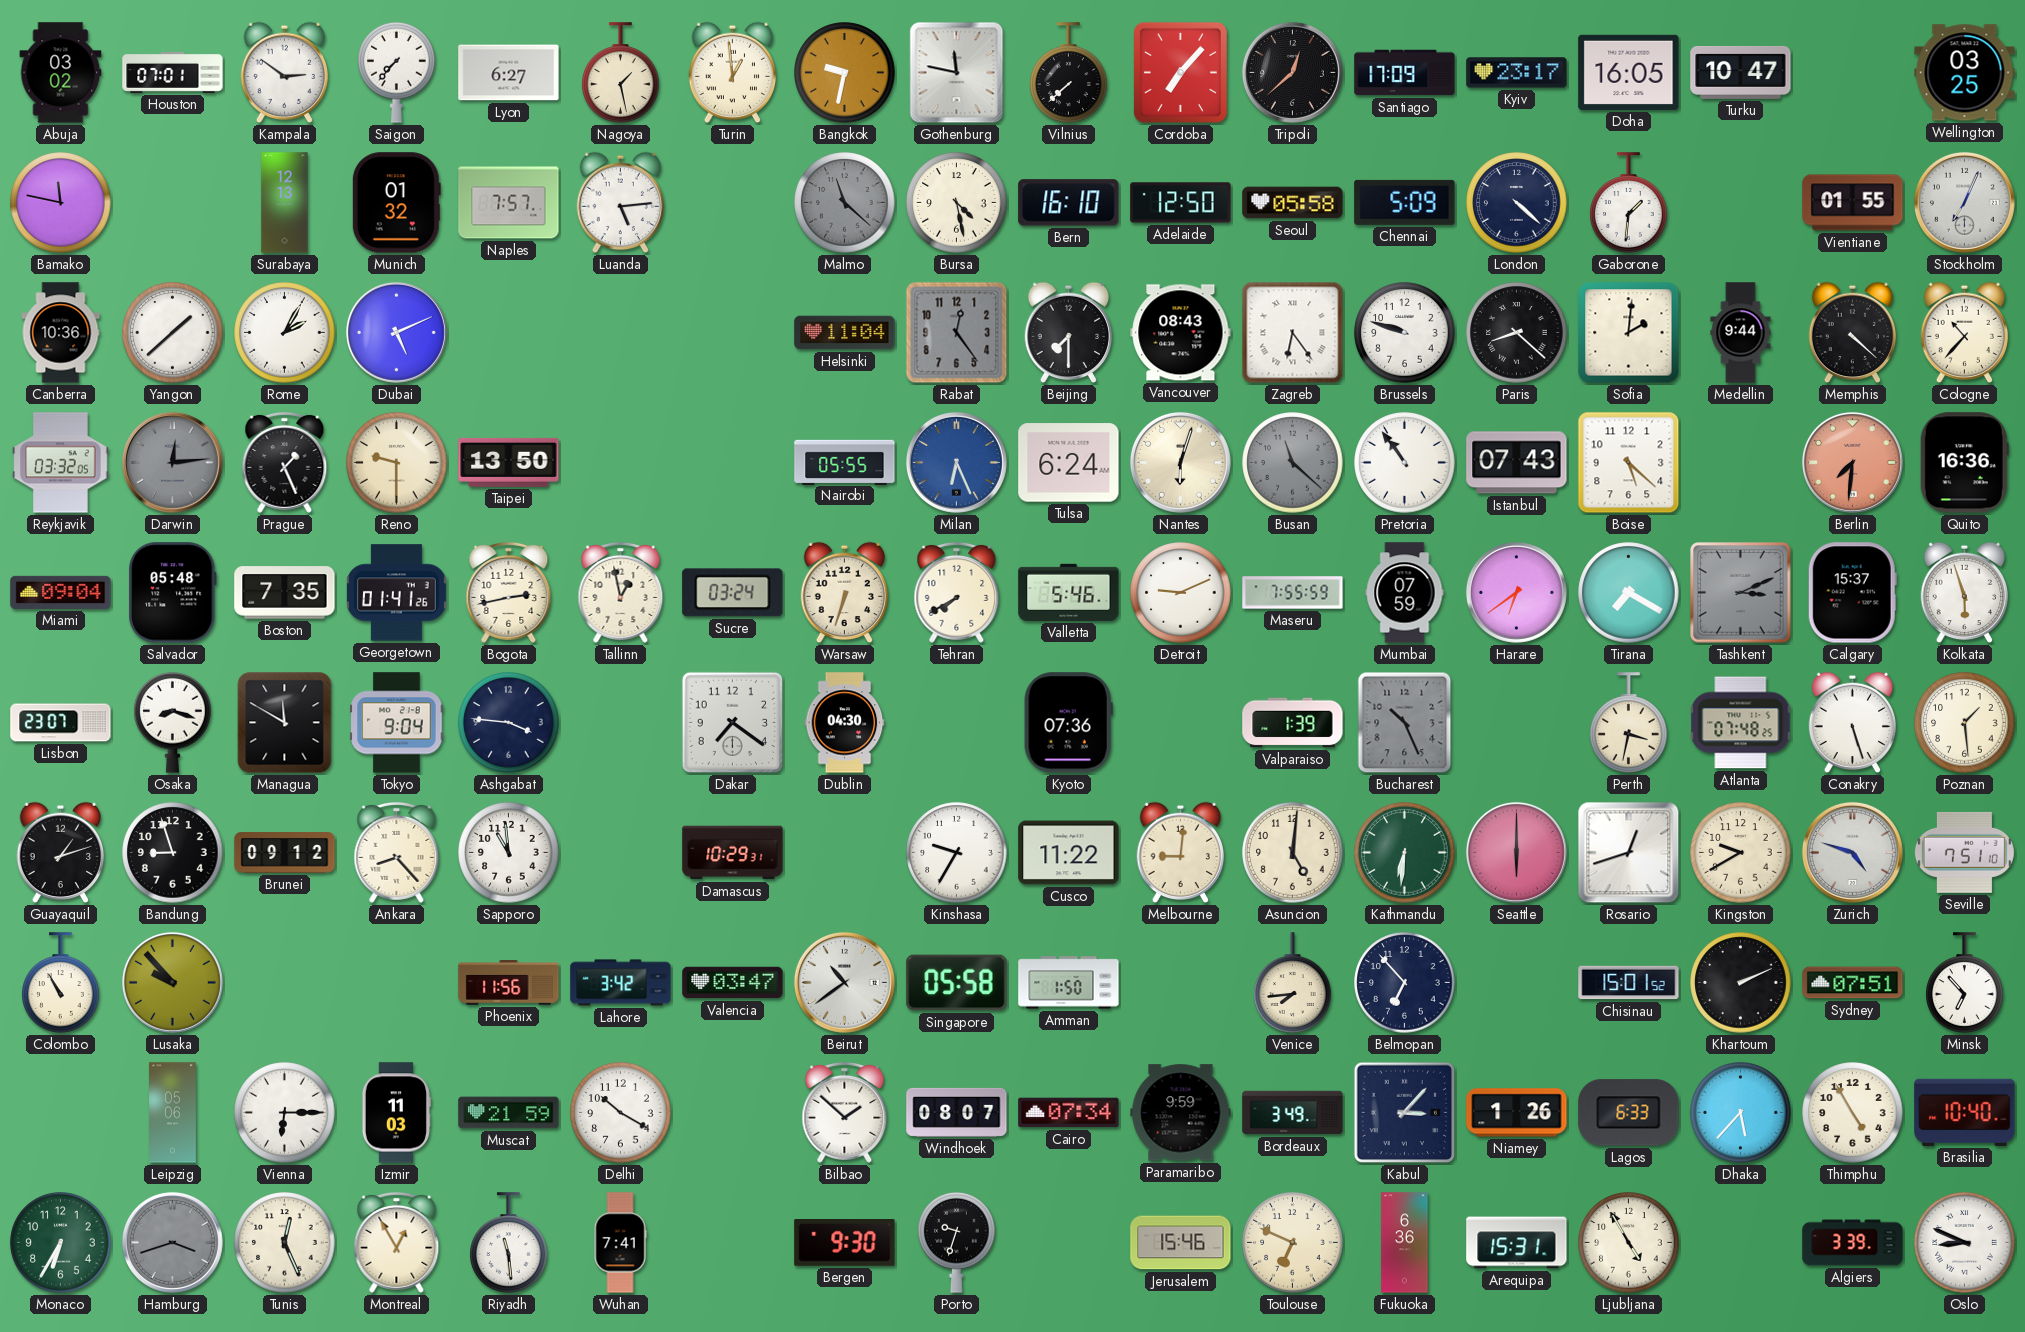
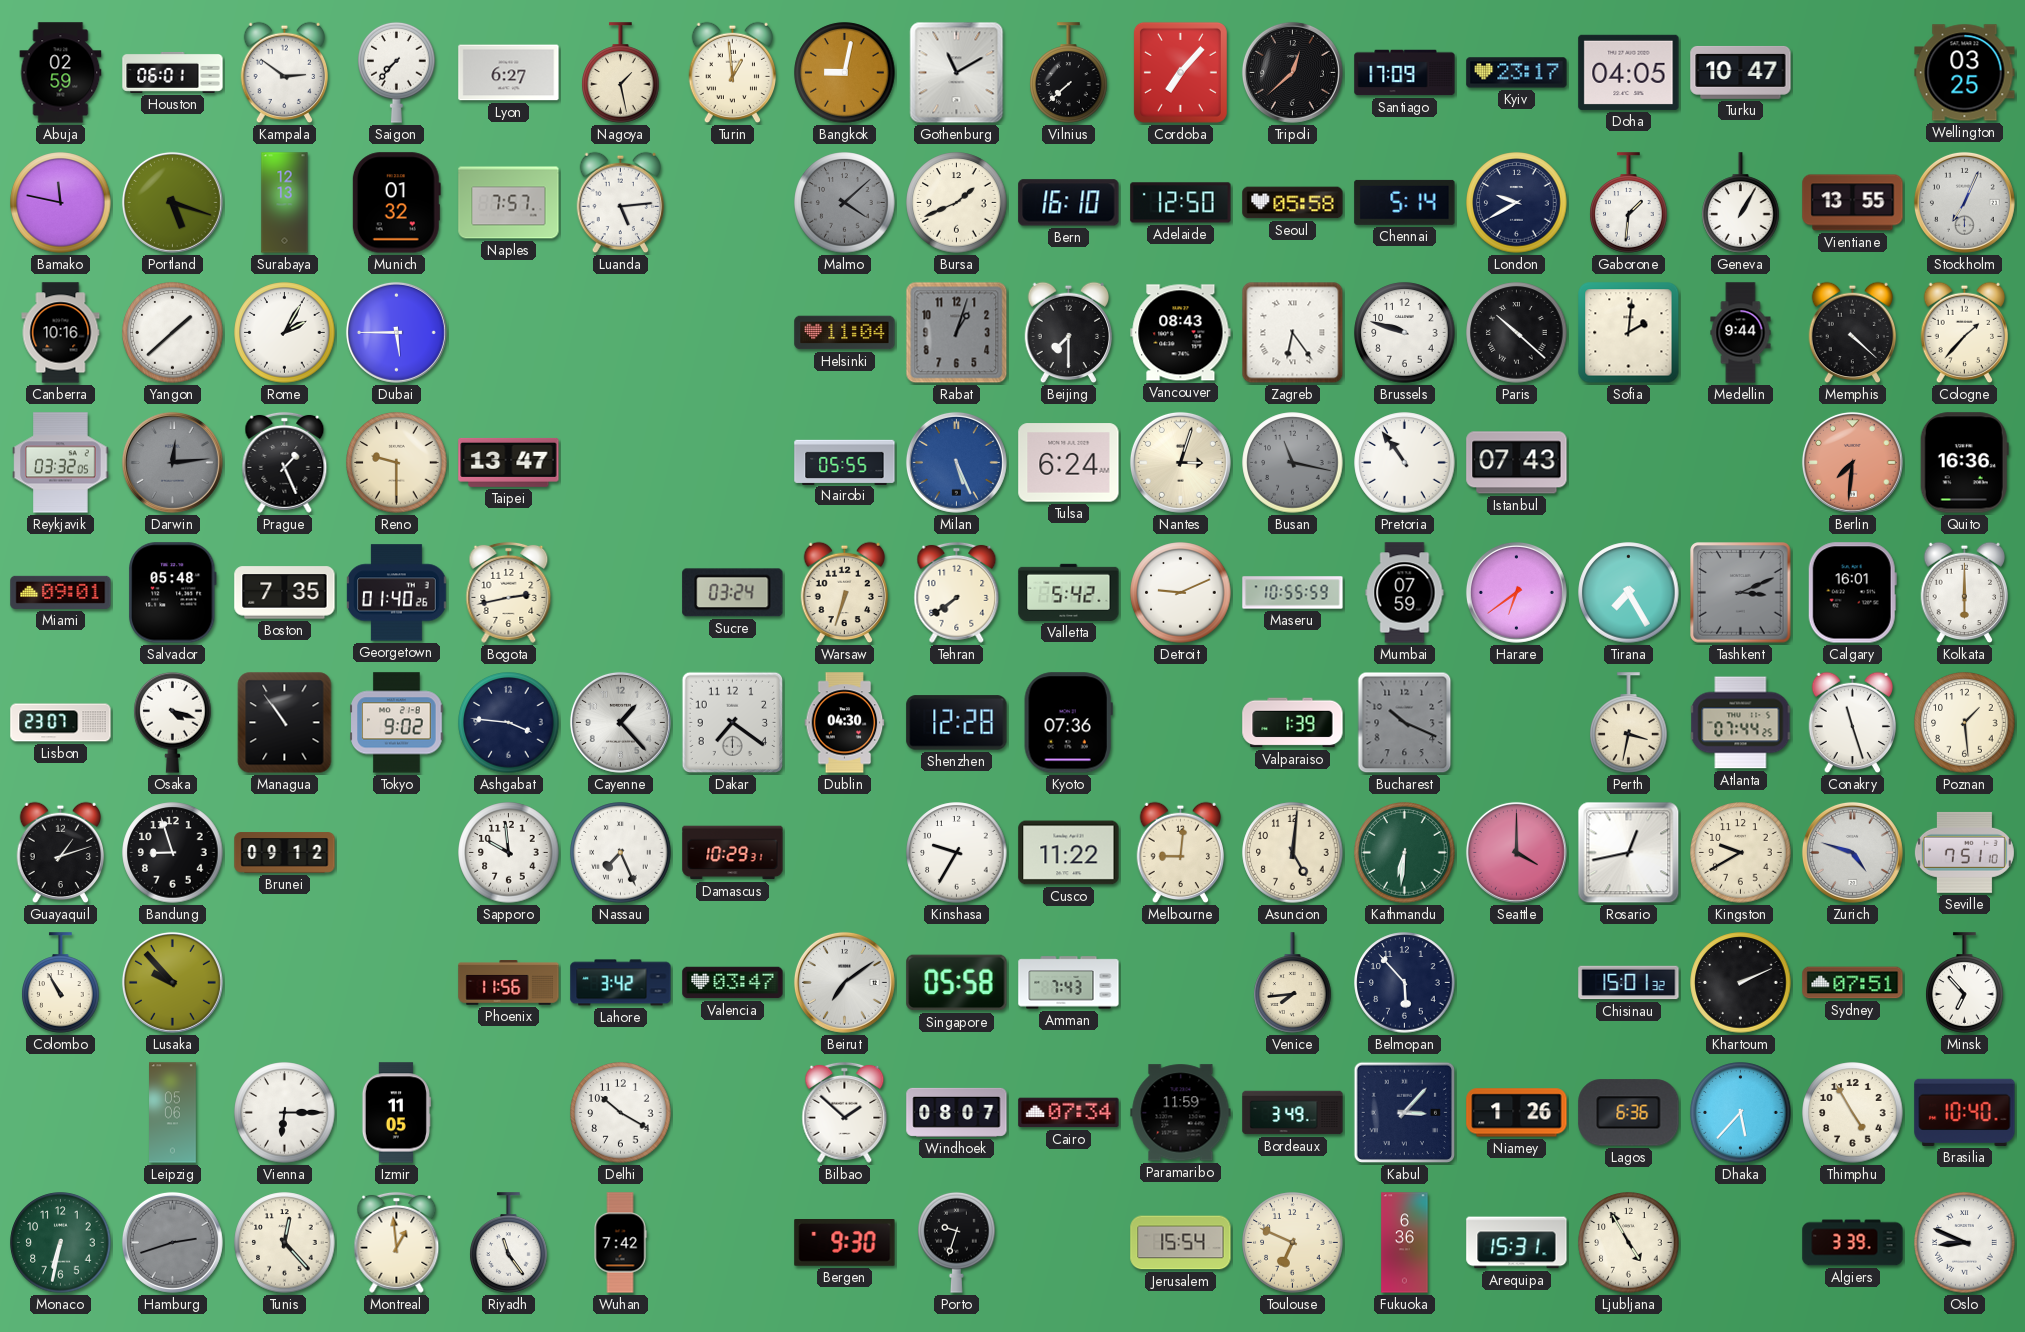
Abuja: 03:02 -> 02:59
Houston: 07:01 -> 06:01
Bangkok: 9:32 -> 9:02
Gothenburg: 11:47 -> 11:10
Doha: 16:05 -> 04:05
Portland: none -> 5:18
Malmo: 11:22 -> 4:08
Bursa: 4:28 -> 1:41
Chennai: 5:09 -> 5:14
London: 4:22 -> 9:40
Geneva: none -> 1:05
Vientiane: 01:55 -> 13:55
Canberra: 10:36 -> 10:16
Dubai: 5:11 -> 5:45
Rabat: 12:24 -> 1:03
Paris: 8:22 -> 10:22
Cologne: 10:37 -> 1:37
Taipei: 13:50 -> 13:47
Milan: 6:26 -> 5:26
Nantes: 6:03 -> 3:03
Busan: 11:22 -> 11:17
Boise: 5:22 -> none
Miami: 09:04 -> 09:01
Georgetown: 01:41 -> 01:40
Tallinn: 12:58 -> none
Tehran: 7:40 -> 7:39
Valletta: 5:46 -> 5:42
Maseru: 7:55 -> 10:55
Tirana: 7:20 -> 7:25
Calgary: 15:37 -> 16:01
Kolkata: 5:57 -> 6:00
Osaka: 8:18 -> 4:18
Managua: 11:50 -> 10:54
Tokyo: 9:04 -> 9:02
Cayenne: none -> 1:23
Shenzhen: none -> 12:28
Bucharest: 10:26 -> 10:19
Atlanta: 07:48 -> 07:44
Conakry: 5:27 -> 11:27
Ankara: 8:23 -> none
Sapporo: 10:59 -> 9:59
Nassau: none -> 7:26
Seattle: 6:00 -> 4:00
Rosario: 12:42 -> 12:43
Beirut: 10:39 -> 7:09
Amman: 1:50 -> 7:43
Belmopan: 6:53 -> 5:53
Chisinau: 15:01:52 -> 15:01:32
Izmir: 11:03 -> 11:05
Muscat: 21:59 -> none
Paramaribo: 9:59 -> 11:59
Lagos: 6:33 -> 6:36
Monaco: 6:35 -> 6:32
Hamburg: 3:42 -> 2:42
Tunis: 12:26 -> 12:23
Montreal: 12:55 -> 12:59
Riyadh: 11:29 -> 11:24
Wuhan: 7:41 -> 7:42
Jerusalem: 15:46 -> 15:54
